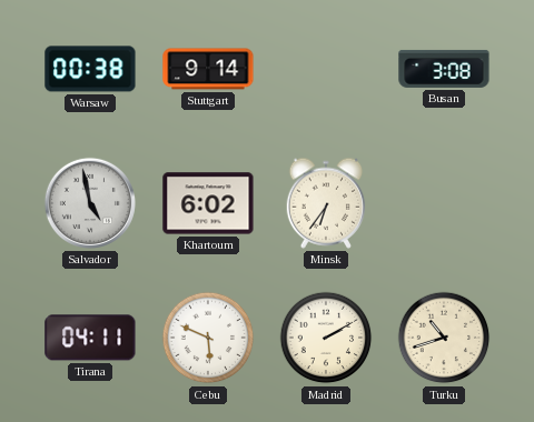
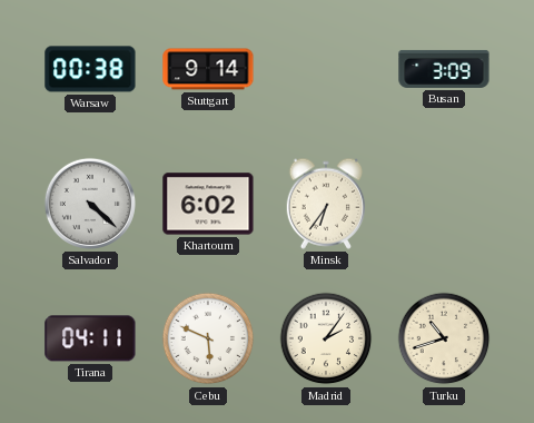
Busan: 3:08 -> 3:09
Salvador: 4:58 -> 4:22
Madrid: 2:10 -> 2:06
